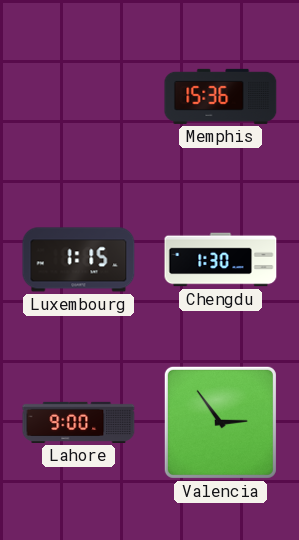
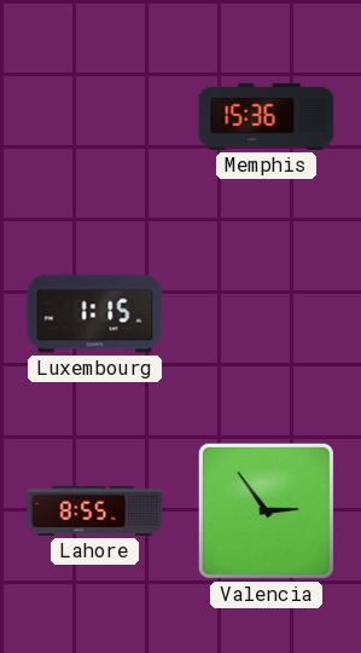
Chengdu: 1:30 -> none
Lahore: 9:00 -> 8:55
